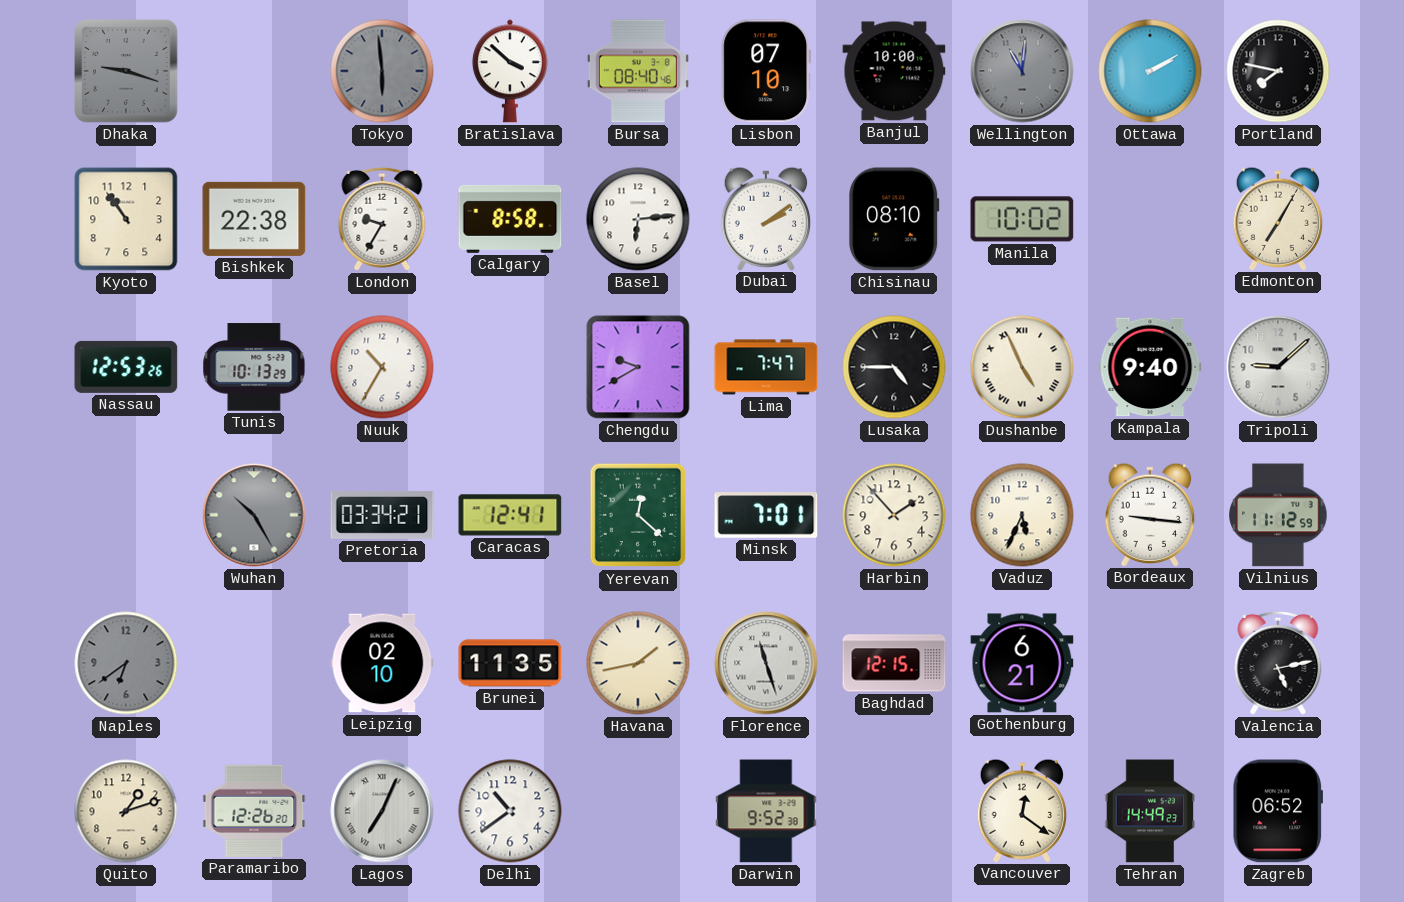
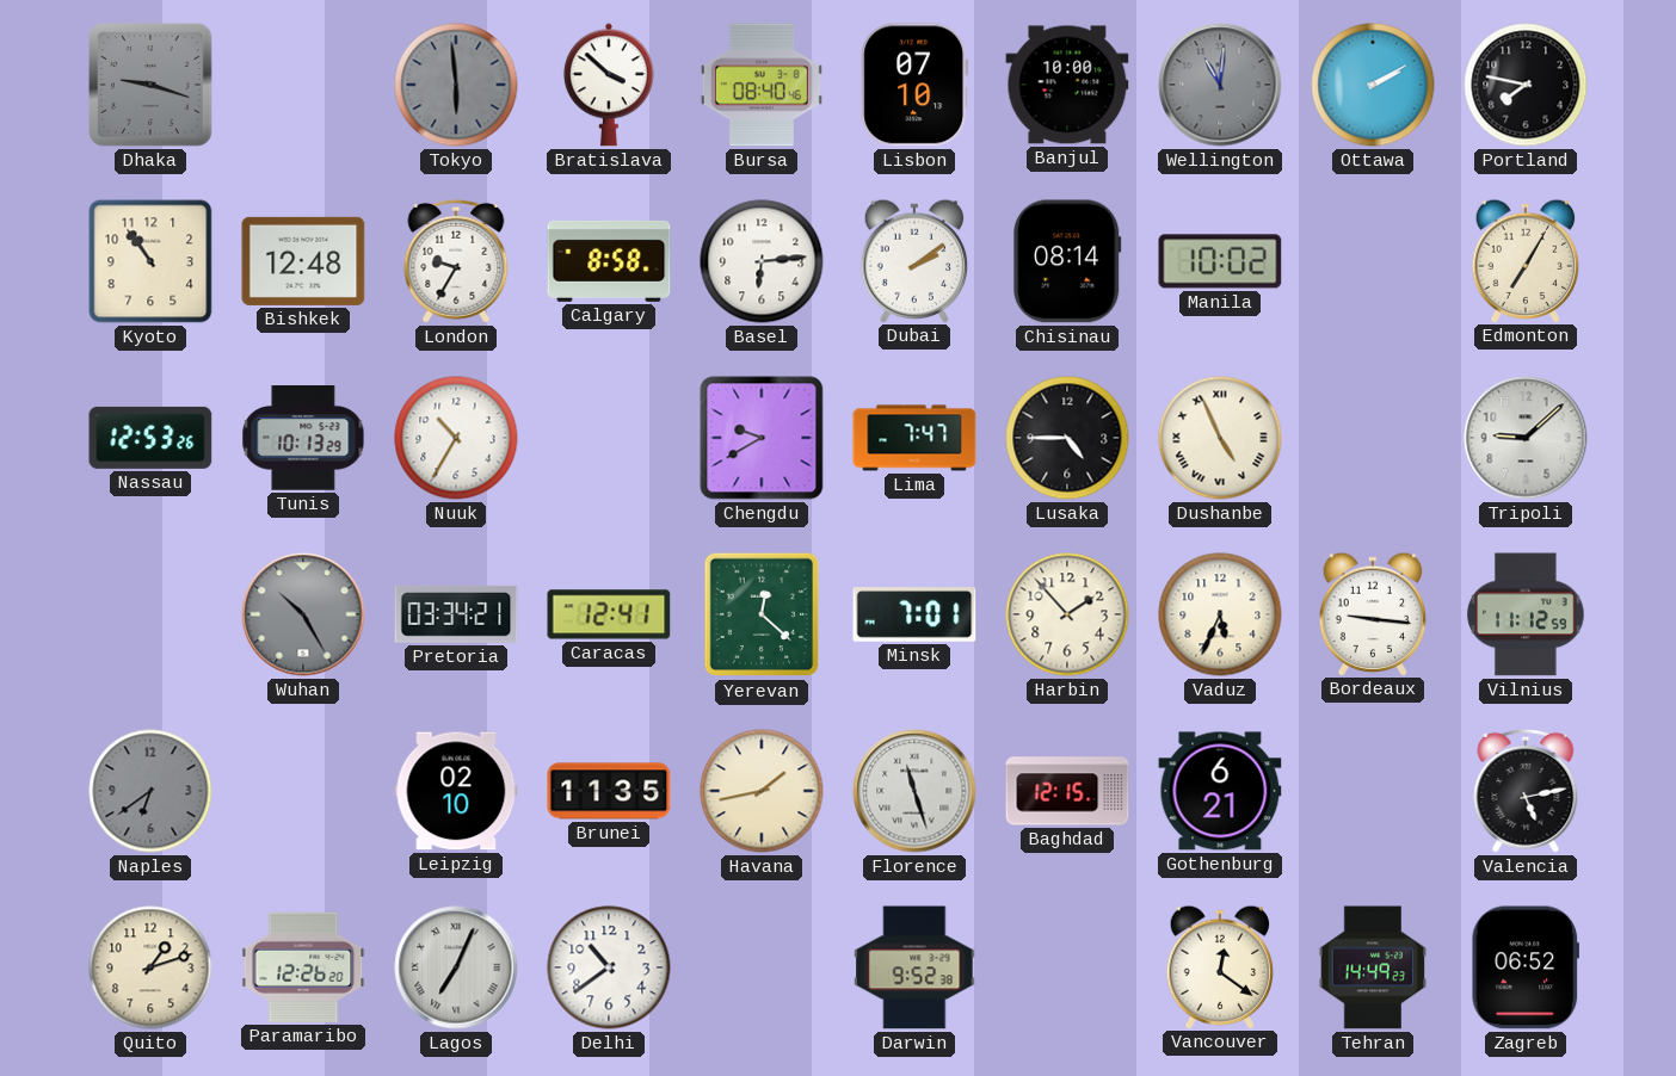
Bishkek: 22:38 -> 12:48
Chisinau: 08:10 -> 08:14
Kampala: 9:40 -> none
